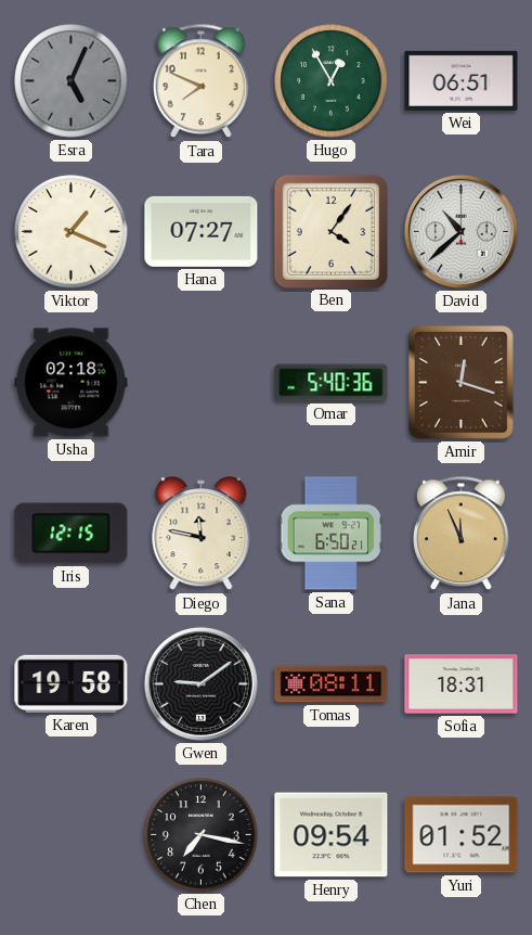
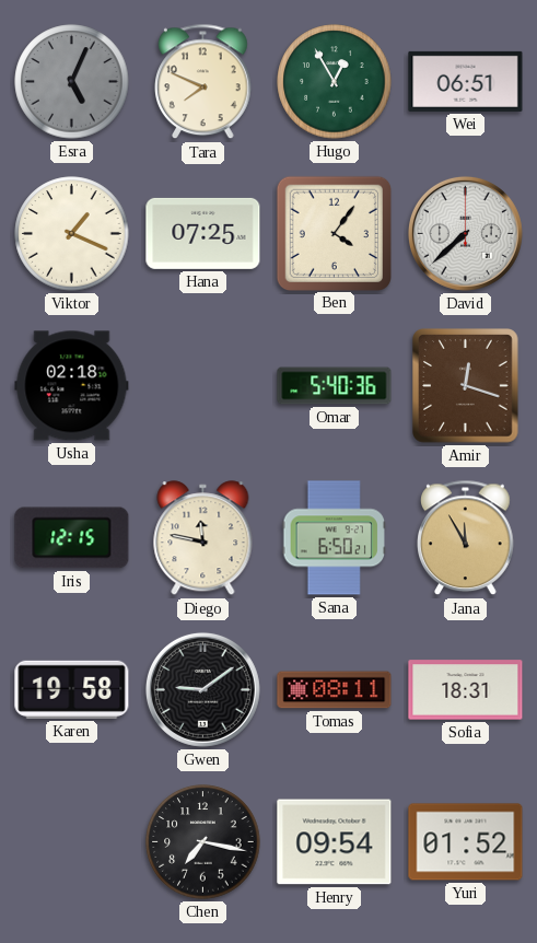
Hana: 07:27 -> 07:25
David: 10:38 -> 7:38
Jana: 11:56 -> 11:55
